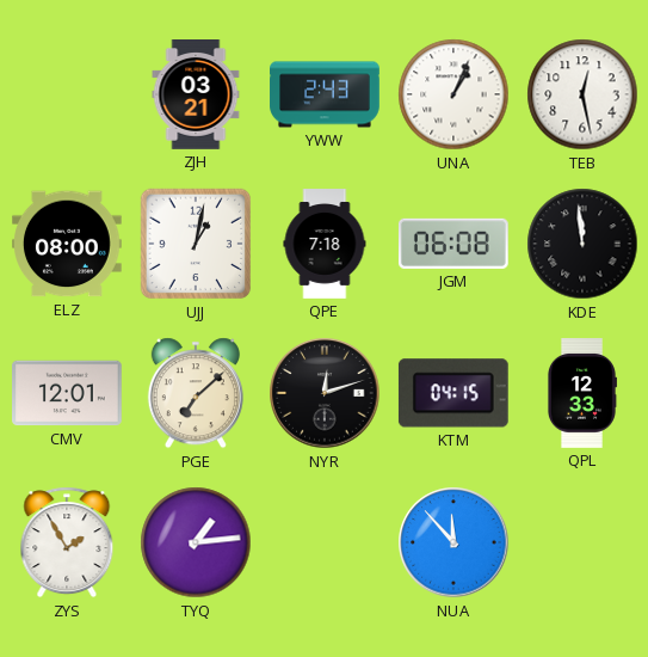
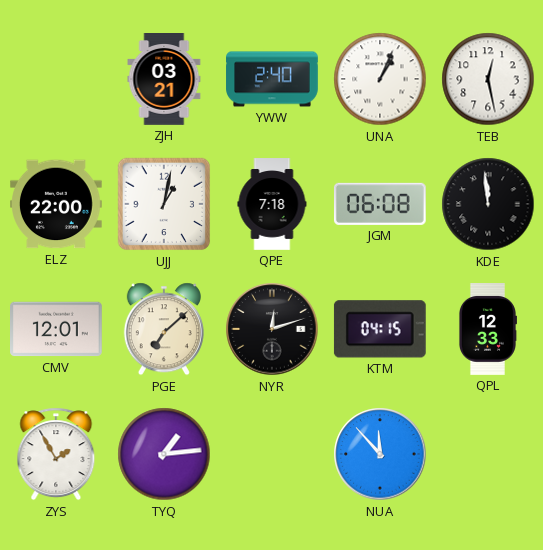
YWW: 2:43 -> 2:40
ELZ: 08:00 -> 22:00
